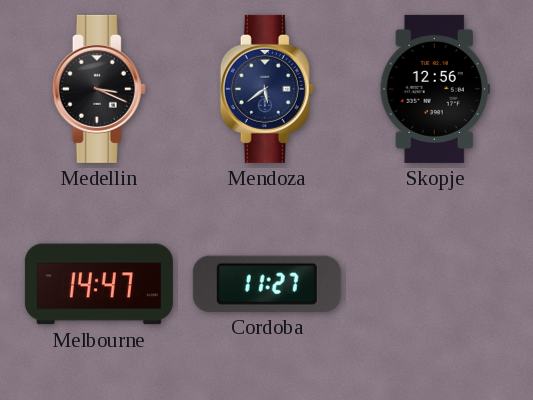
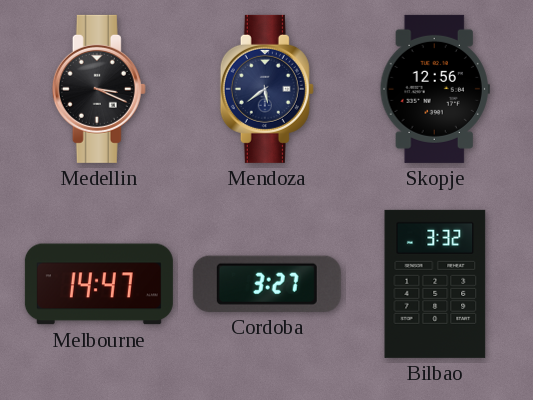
Cordoba: 11:27 -> 3:27
Bilbao: none -> 3:32
